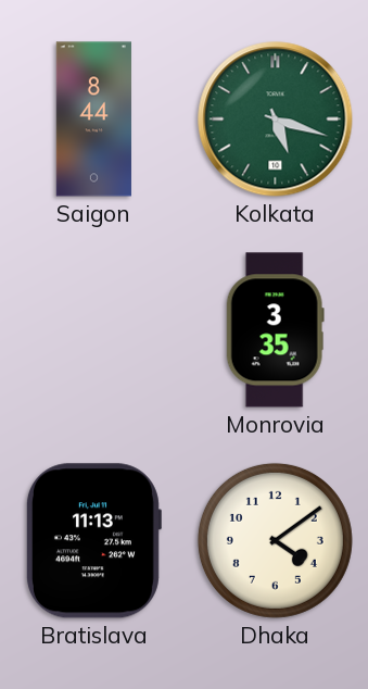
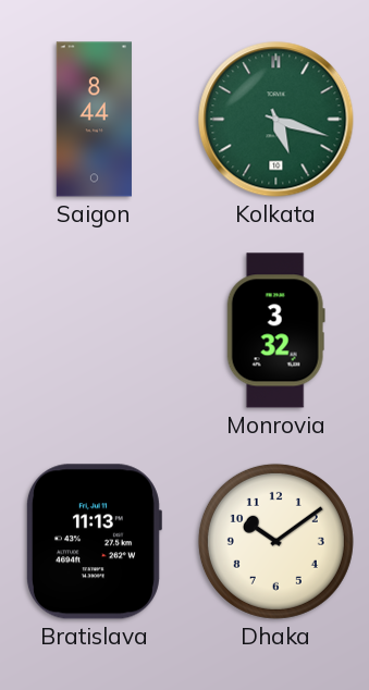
Monrovia: 3:35 -> 3:32
Dhaka: 4:09 -> 10:09
